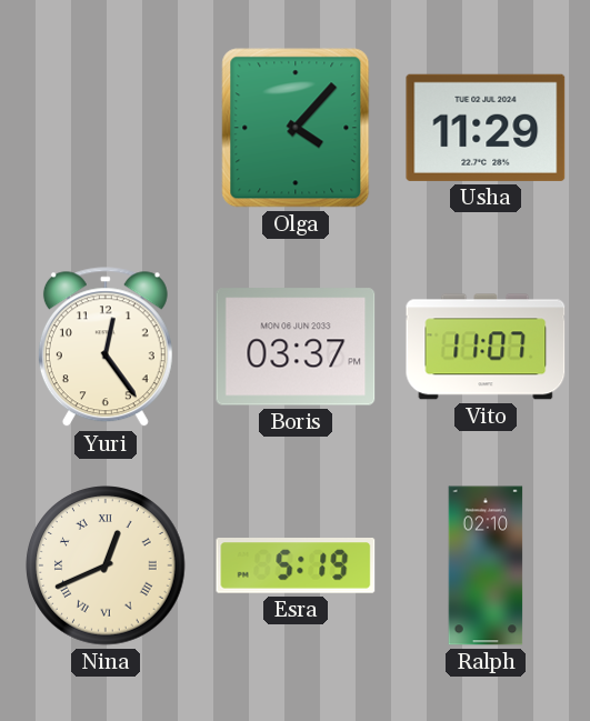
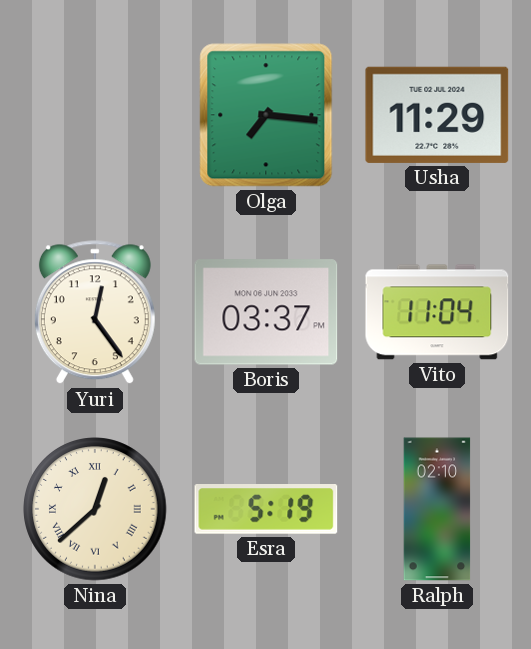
Olga: 4:07 -> 7:16
Vito: 11:07 -> 11:04
Nina: 12:41 -> 12:38
